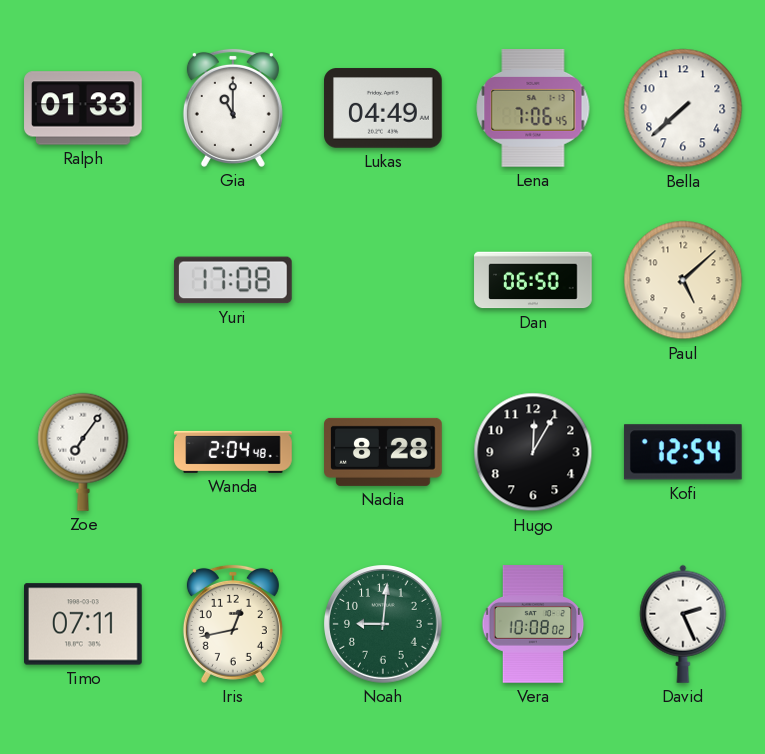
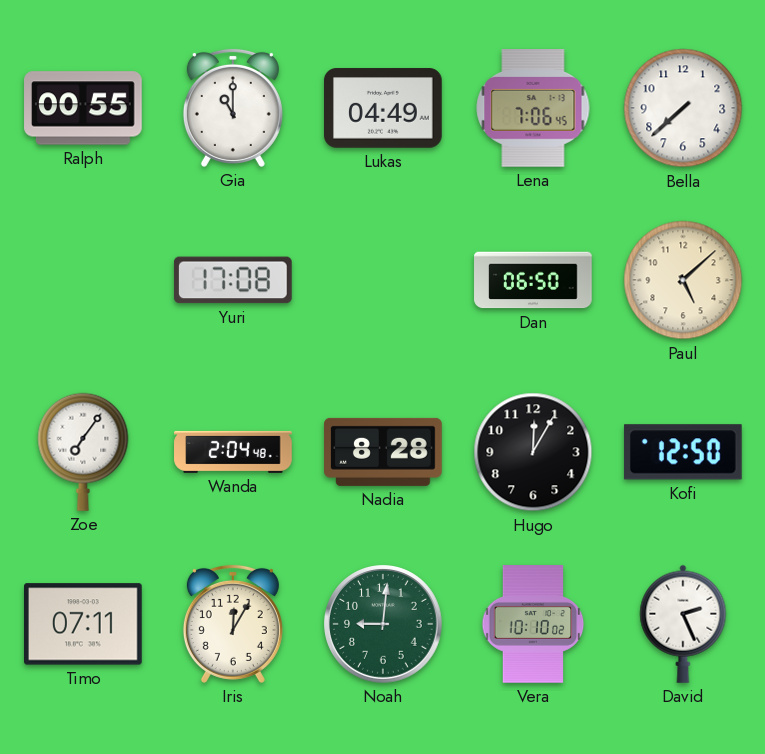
Ralph: 01:33 -> 00:55
Kofi: 12:54 -> 12:50
Iris: 12:43 -> 12:05
Vera: 10:08 -> 10:10
